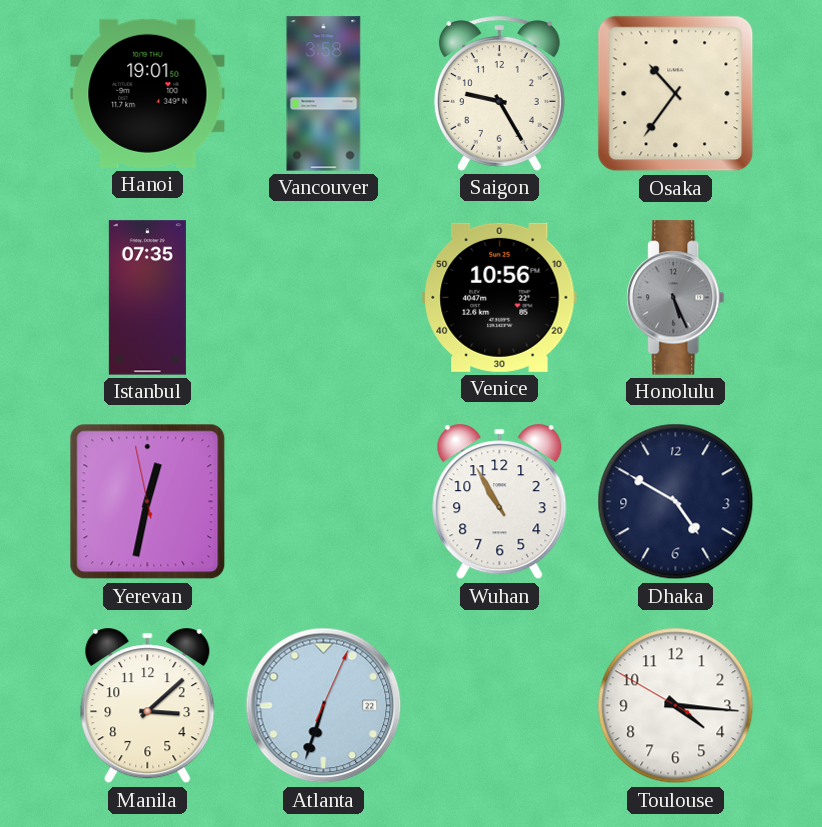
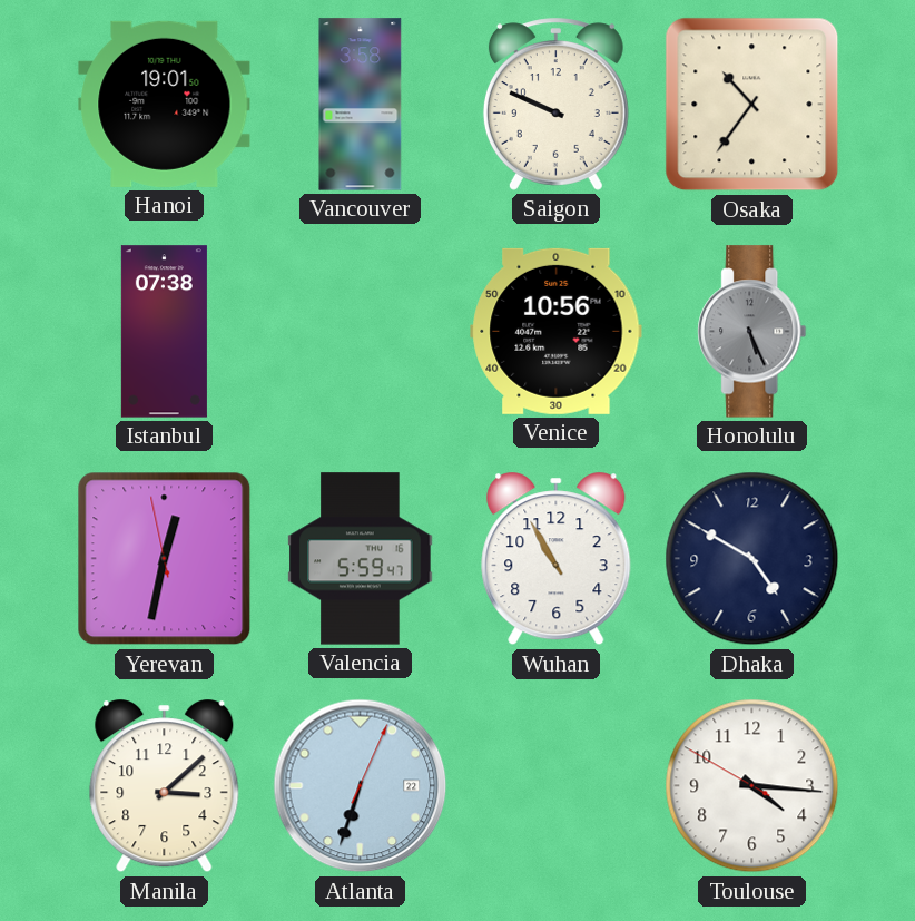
Saigon: 9:25 -> 9:49
Istanbul: 07:35 -> 07:38
Valencia: none -> 5:59
